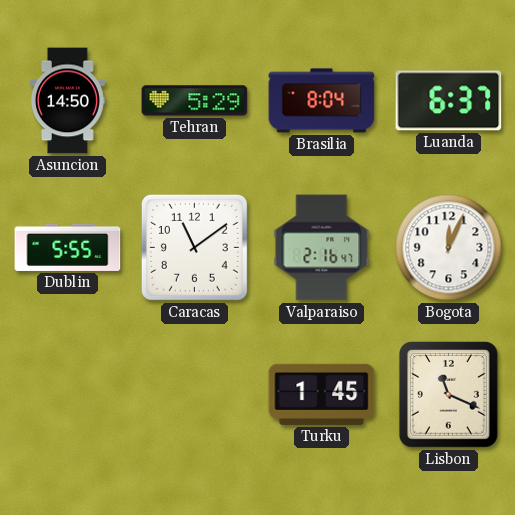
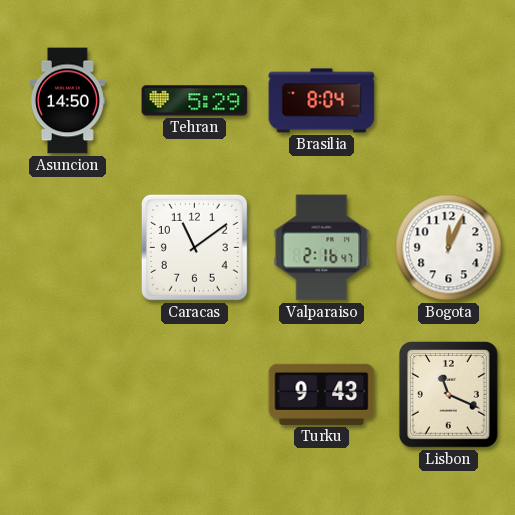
Luanda: 6:37 -> none
Dublin: 5:55 -> none
Turku: 1:45 -> 9:43
